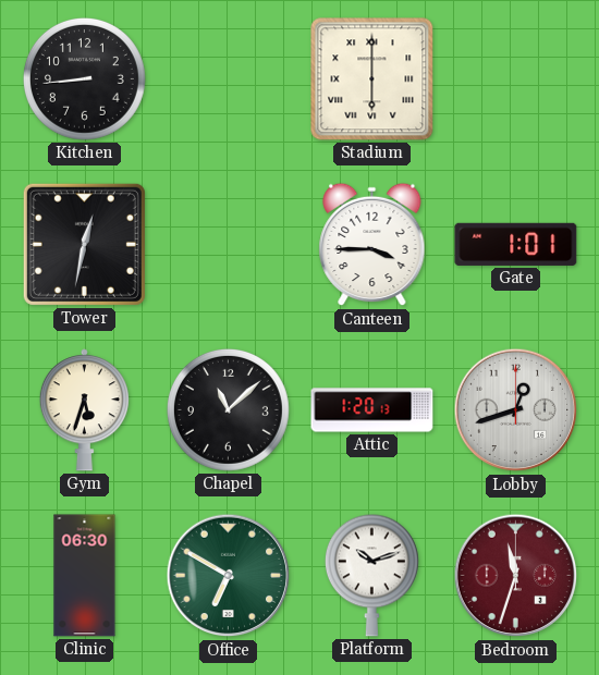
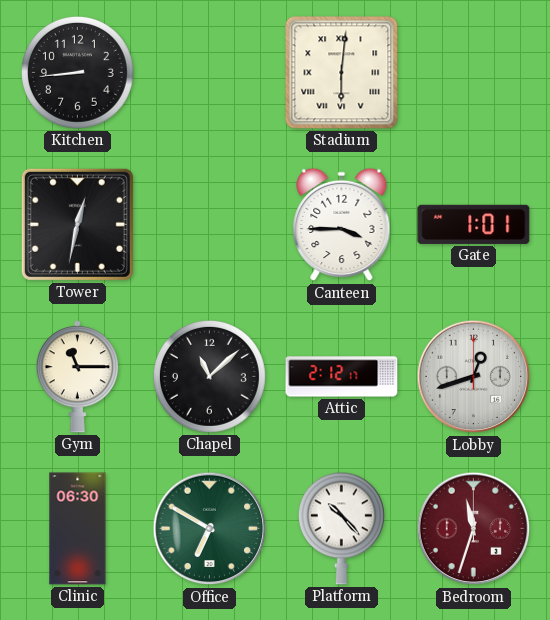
Stadium: 6:00 -> 6:01
Gym: 5:33 -> 11:15
Attic: 1:20 -> 2:12
Platform: 10:12 -> 10:23
